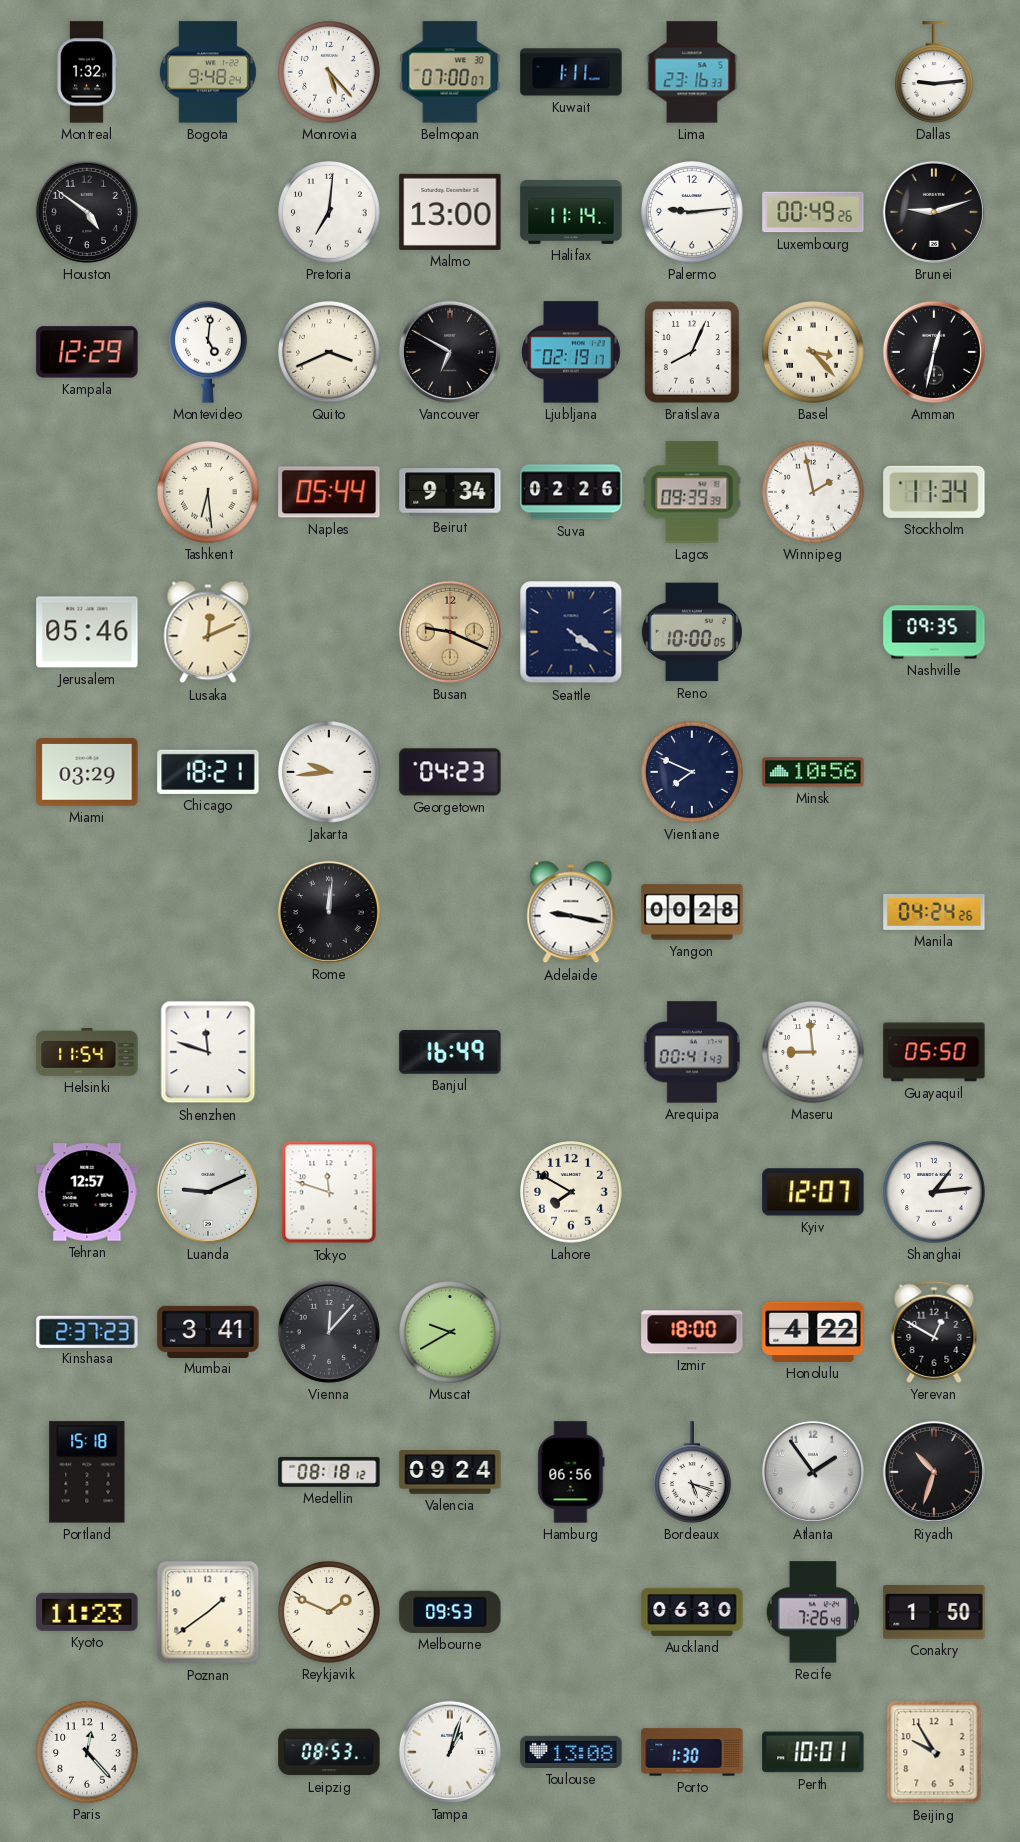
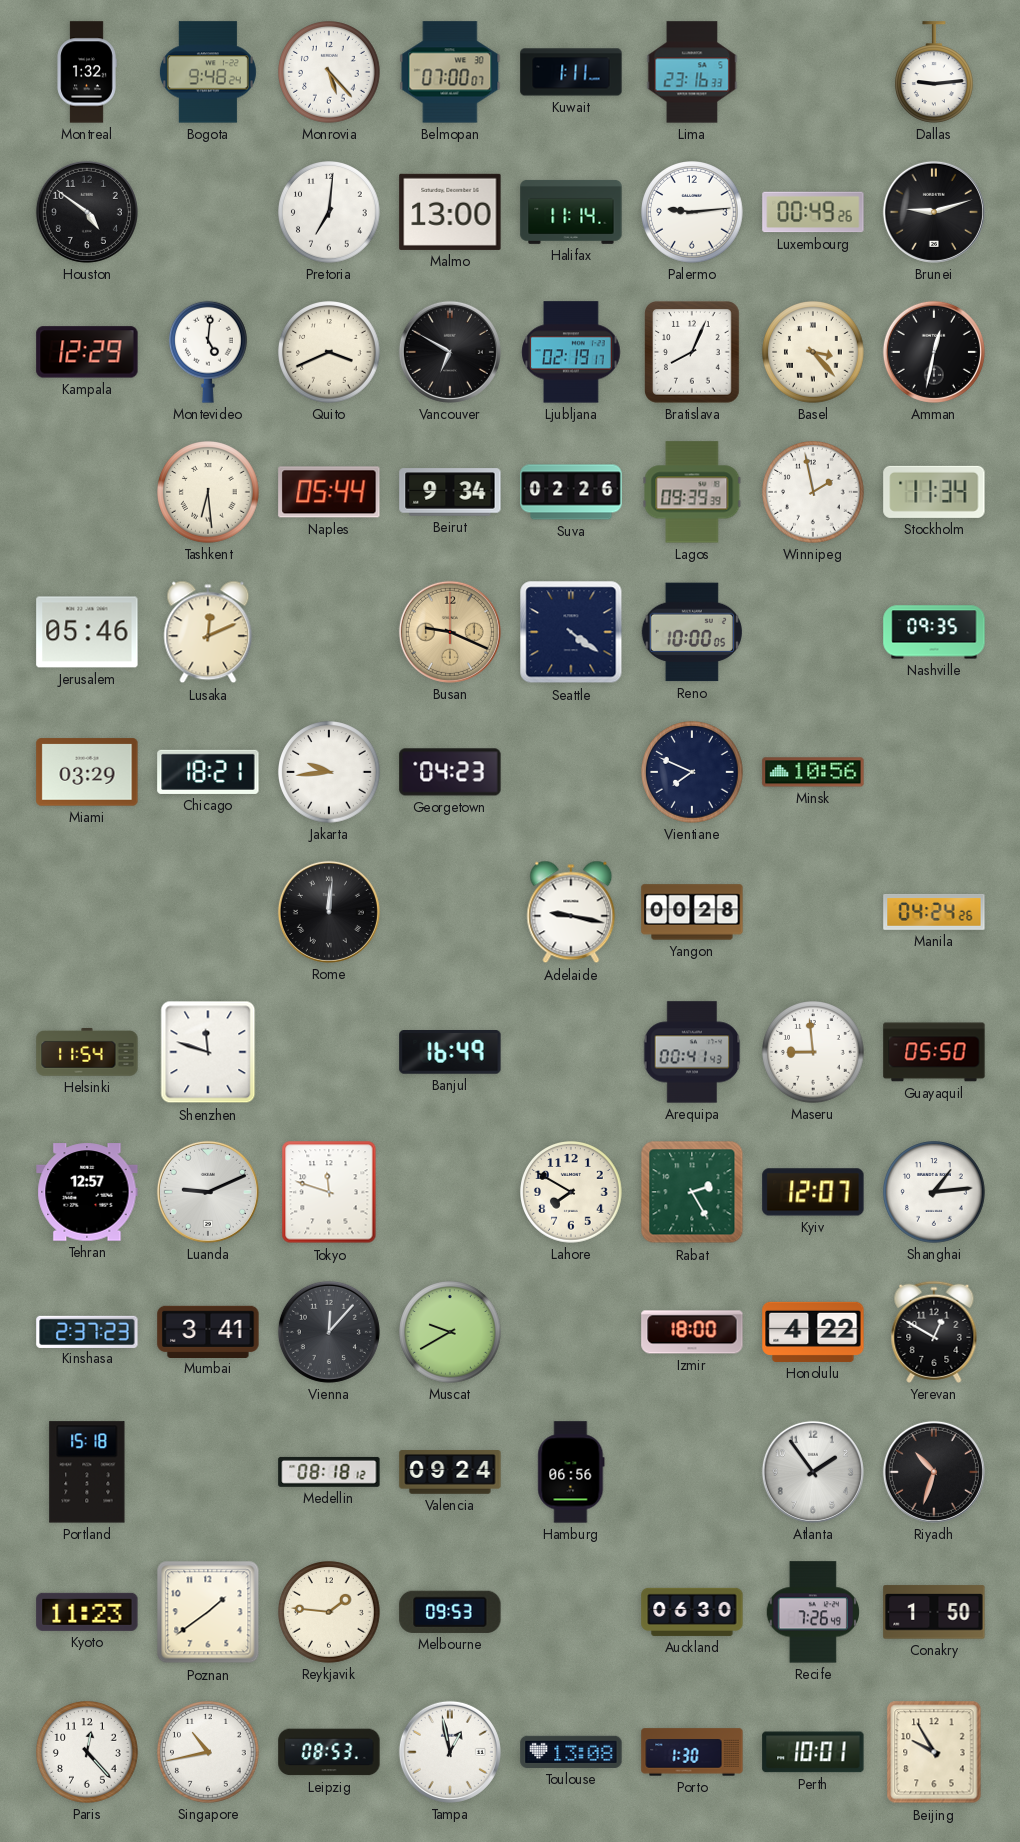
Rabat: none -> 2:25
Bordeaux: 5:18 -> none
Reykjavik: 1:49 -> 1:46
Singapore: none -> 10:43
Tampa: 1:03 -> 12:58
